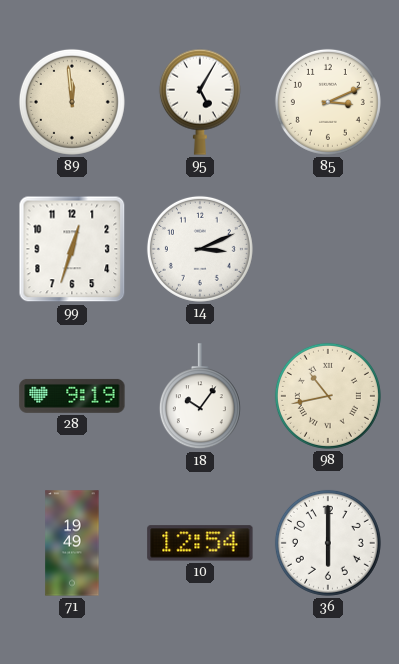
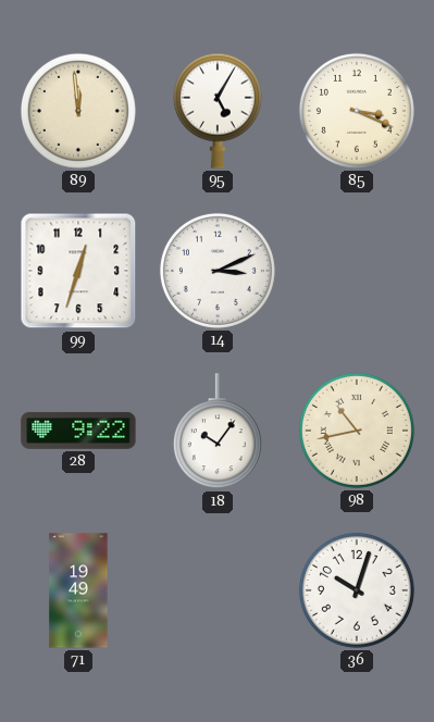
85: 3:11 -> 3:19
28: 9:19 -> 9:22
10: 12:54 -> none
36: 6:00 -> 10:03
